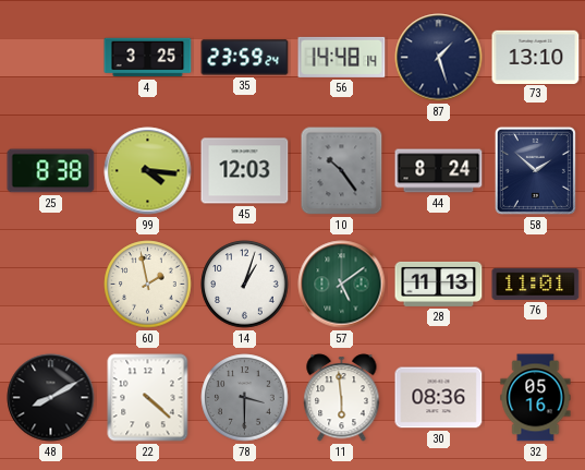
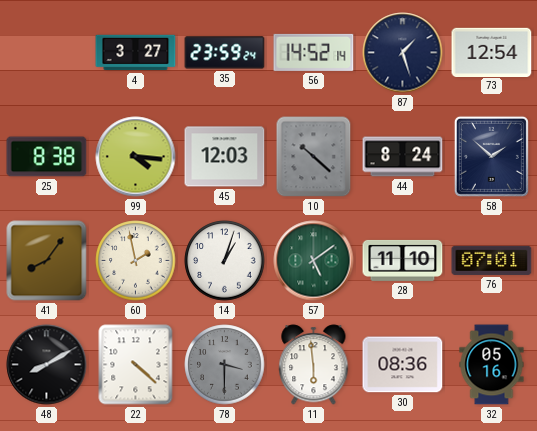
4: 3:25 -> 3:27
56: 14:48 -> 14:52
73: 13:10 -> 12:54
10: 10:24 -> 10:22
41: none -> 8:06
28: 11:13 -> 11:10
76: 11:01 -> 07:01
